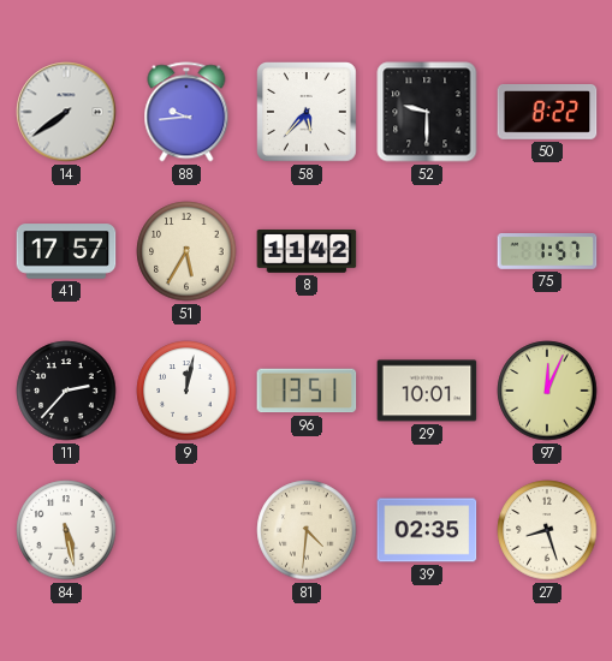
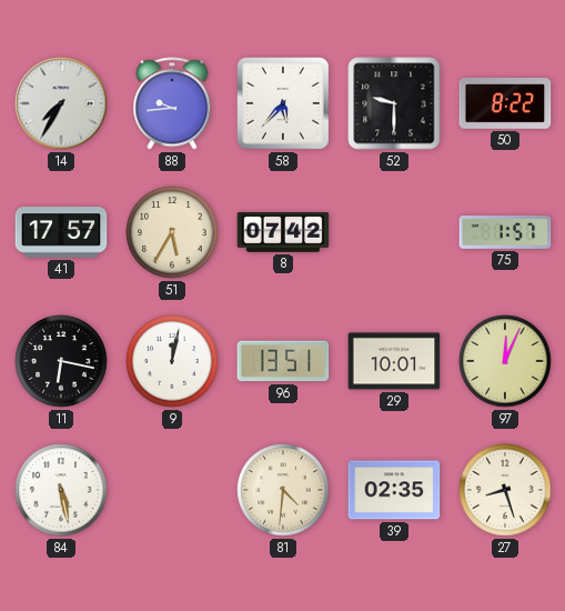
14: 7:39 -> 7:35
8: 11:42 -> 07:42
11: 2:37 -> 6:17
